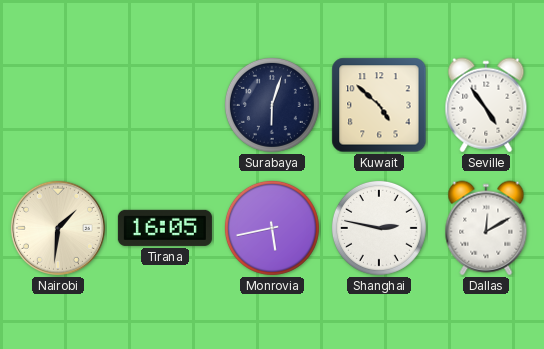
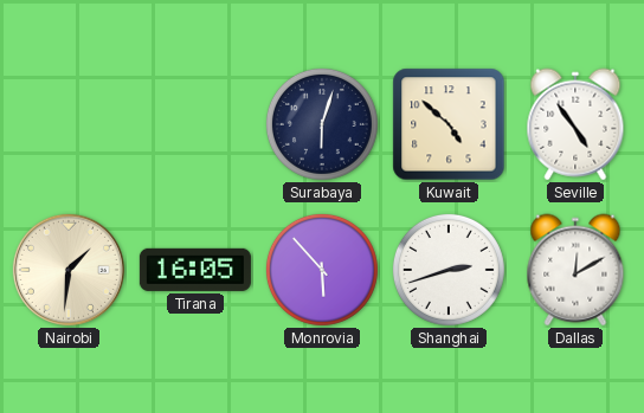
Monrovia: 5:43 -> 5:53
Shanghai: 2:47 -> 2:42
